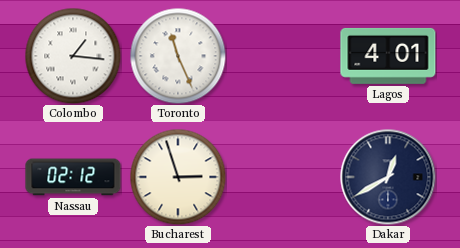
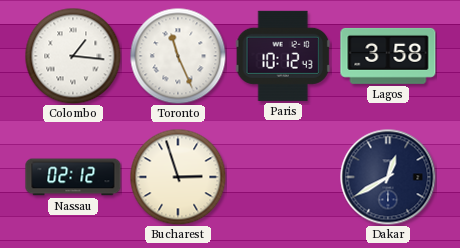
Paris: none -> 10:12
Lagos: 4:01 -> 3:58
